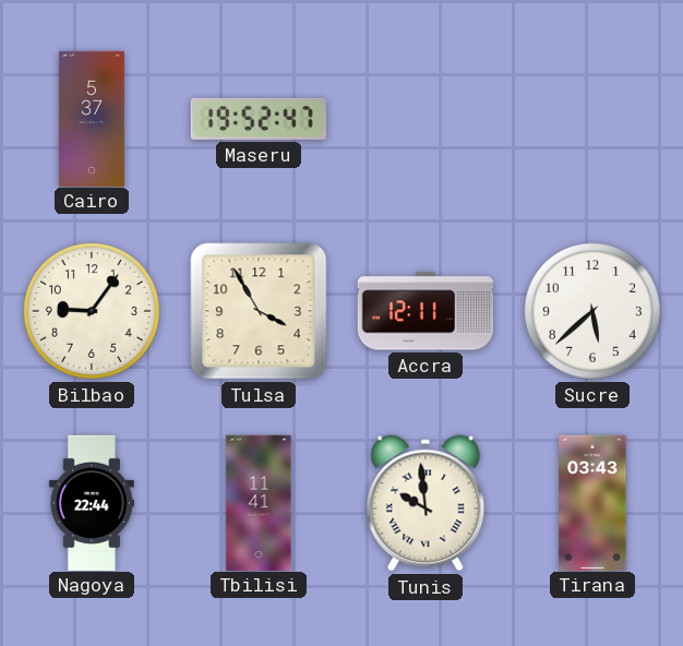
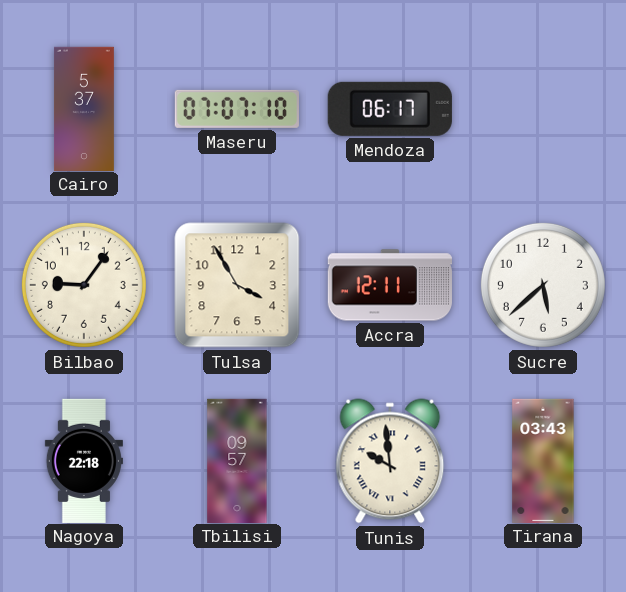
Maseru: 19:52 -> 07:07
Mendoza: none -> 06:17
Nagoya: 22:44 -> 22:18
Tbilisi: 11:41 -> 09:57
